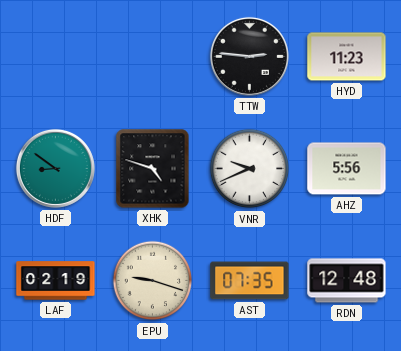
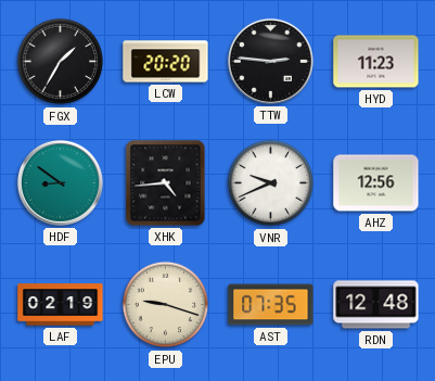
FGX: none -> 1:35
LCW: none -> 20:20
XHK: 4:48 -> 4:44
AHZ: 5:56 -> 12:56
